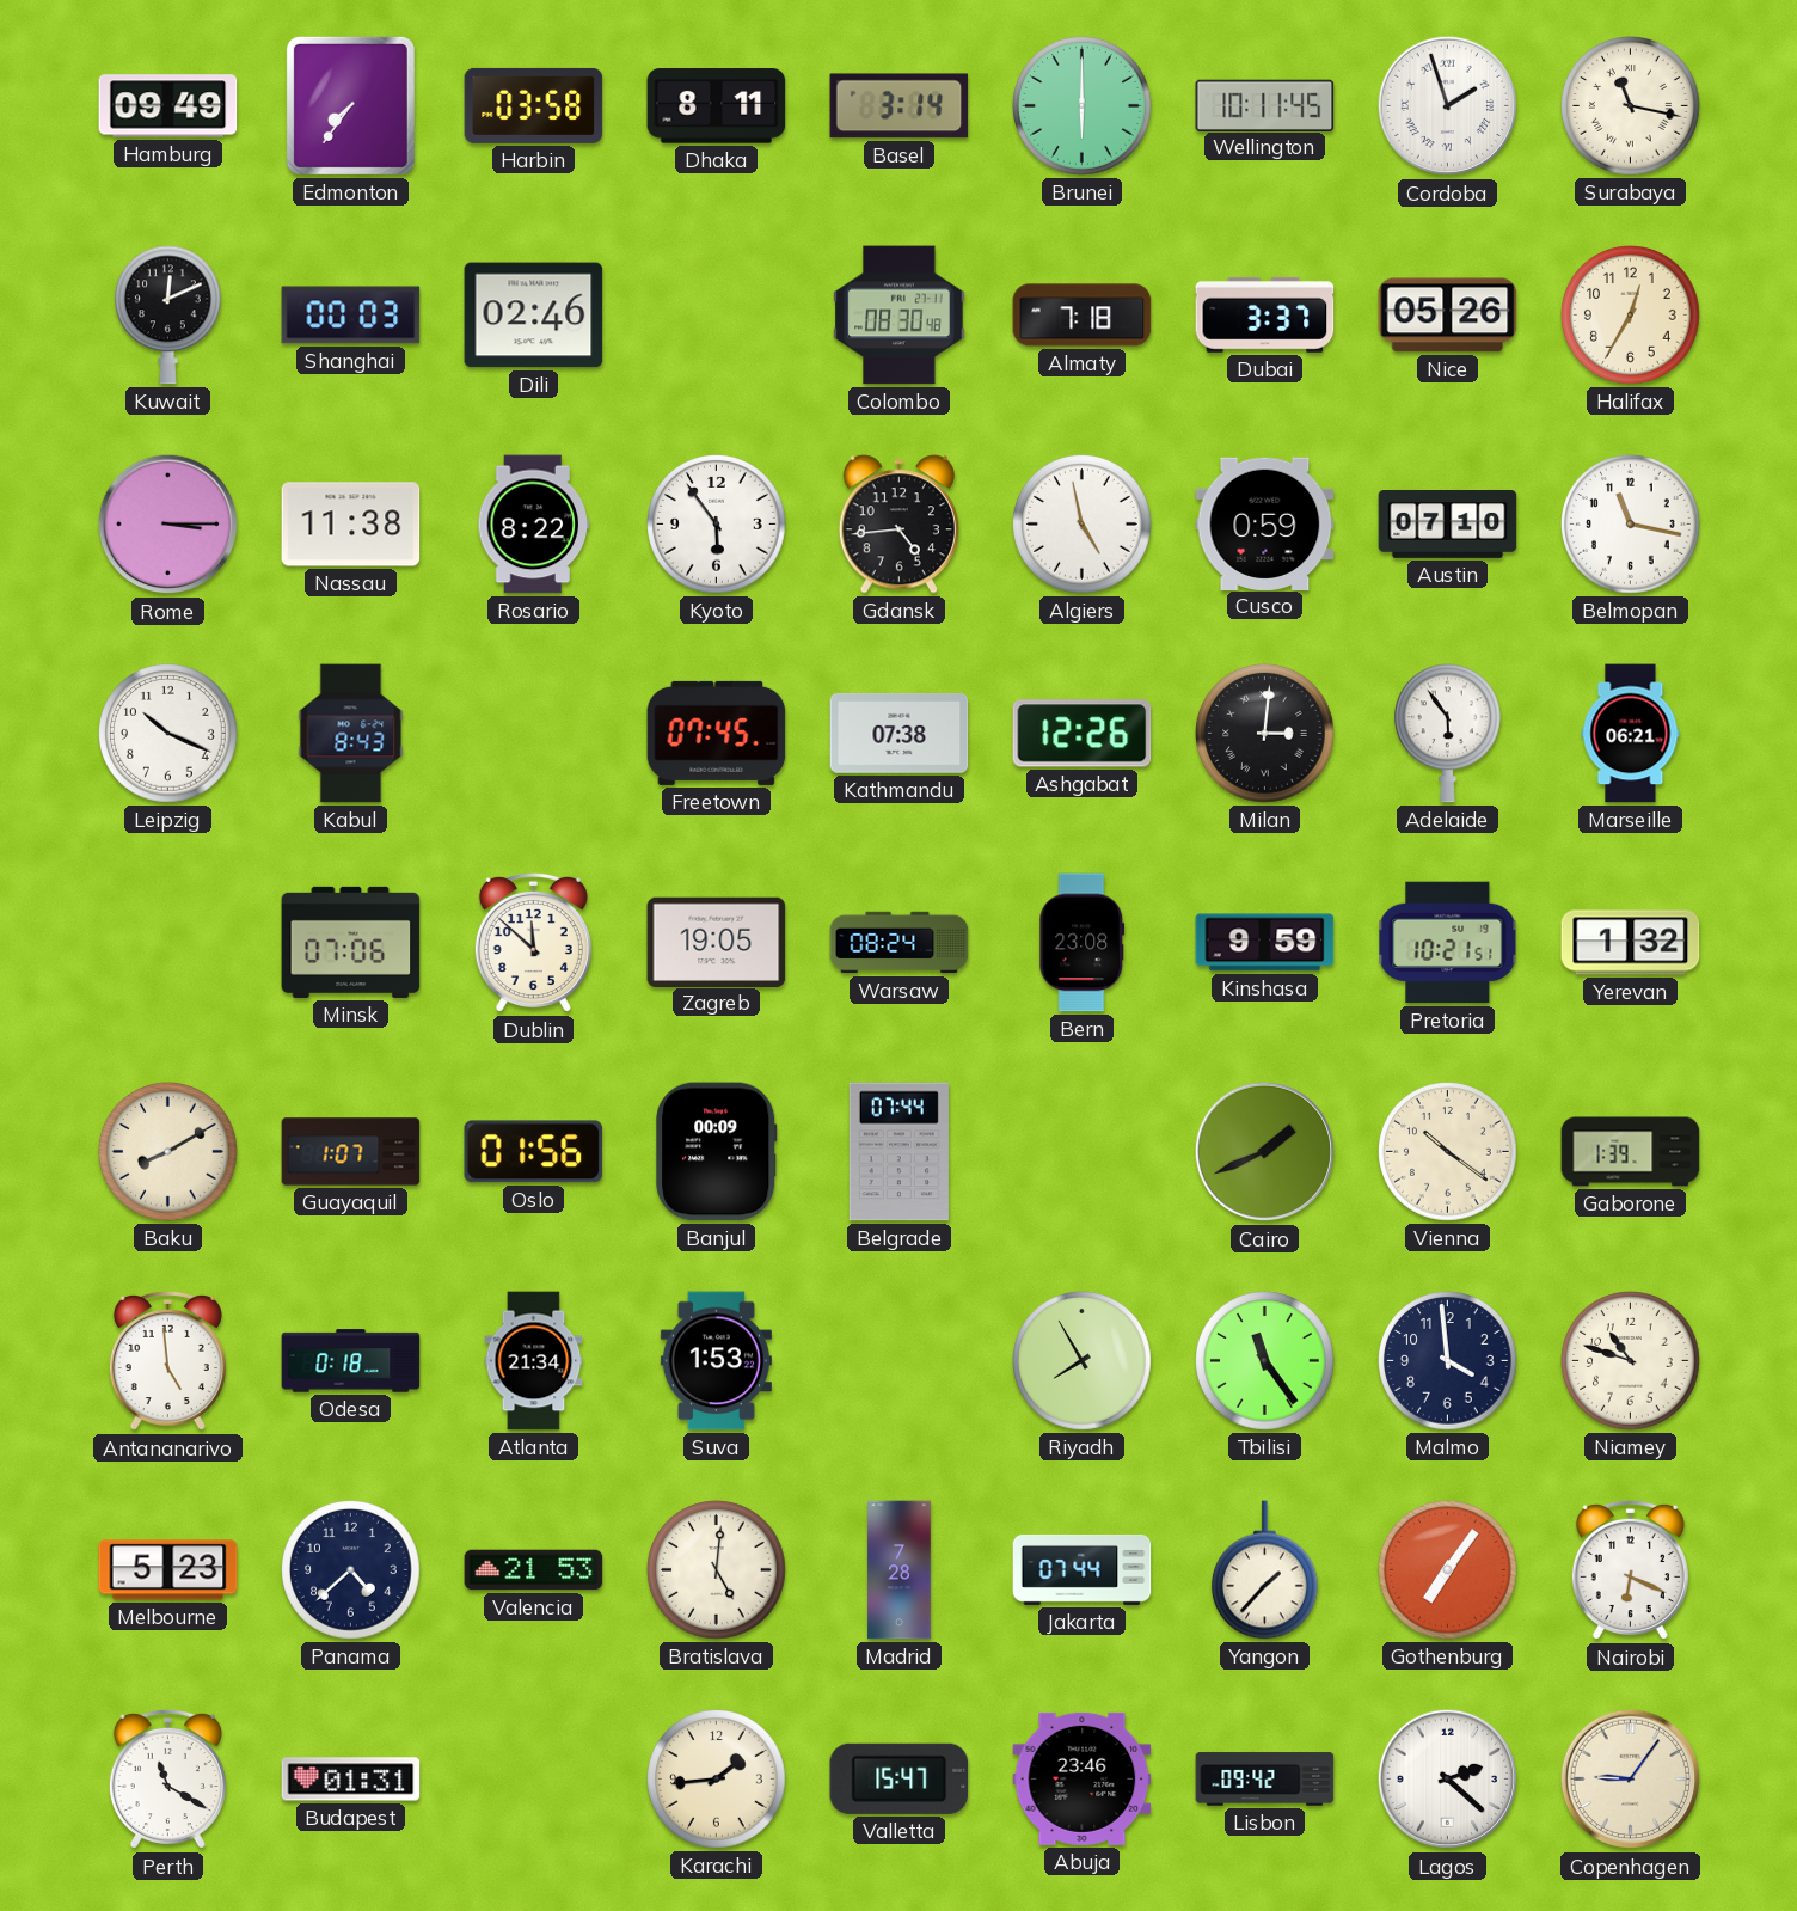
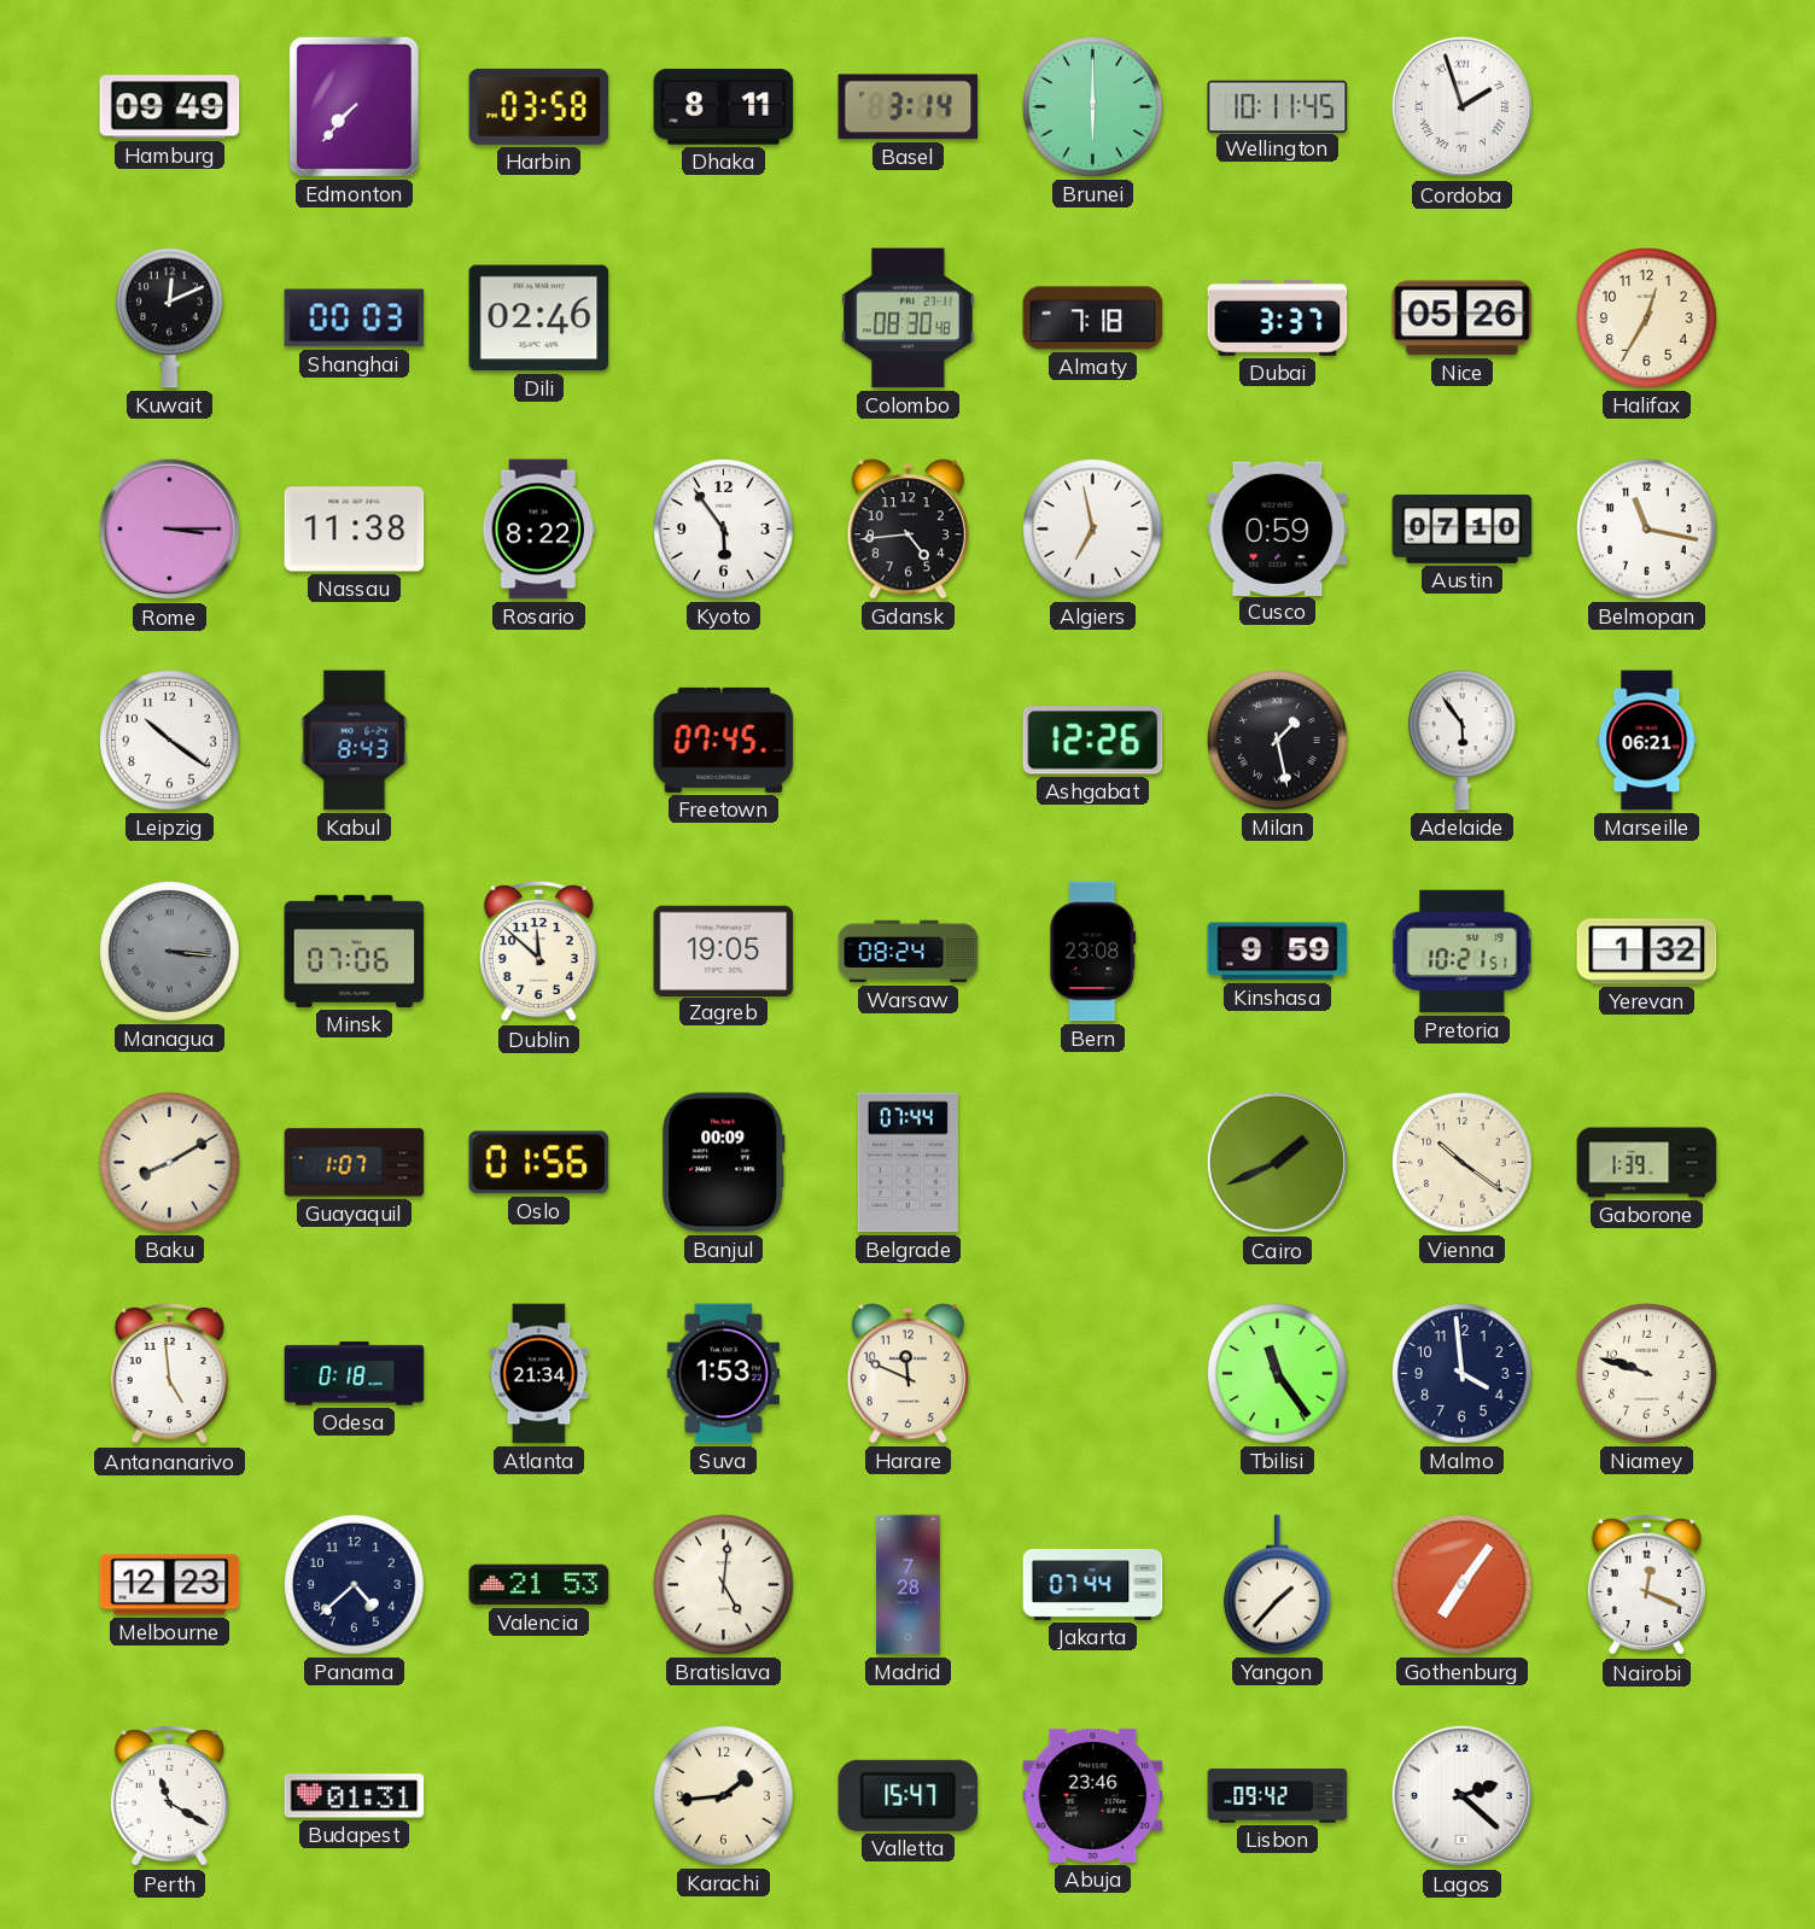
Edmonton: 7:36 -> 7:37
Surabaya: 11:17 -> none
Algiers: 4:58 -> 6:58
Leipzig: 10:19 -> 10:21
Kathmandu: 07:38 -> none
Milan: 3:01 -> 1:28
Managua: none -> 3:16
Harare: none -> 11:49
Riyadh: 7:55 -> none
Niamey: 10:48 -> 9:48
Melbourne: 5:23 -> 12:23
Nairobi: 6:19 -> 12:19
Copenhagen: 9:06 -> none
